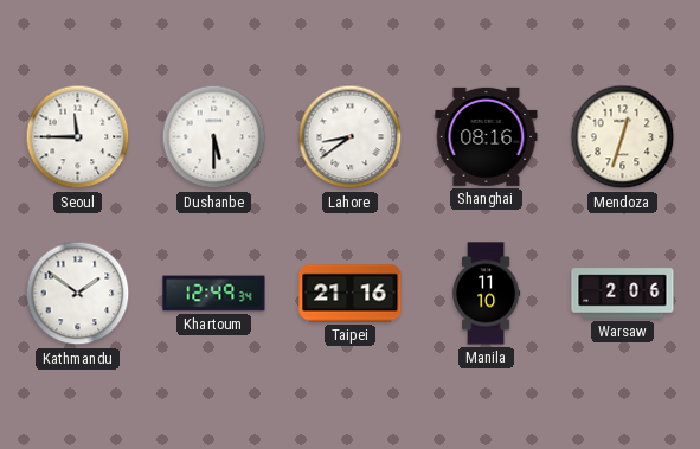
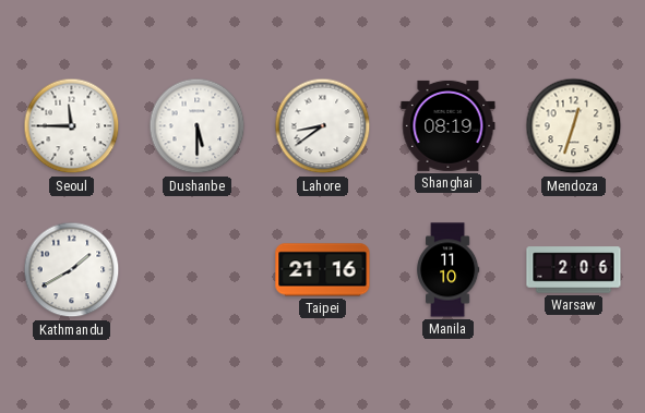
Shanghai: 08:16 -> 08:19
Kathmandu: 1:51 -> 1:40
Khartoum: 12:49 -> none
